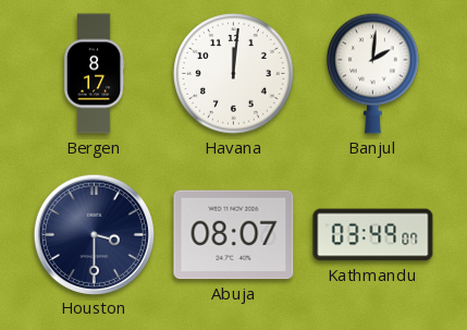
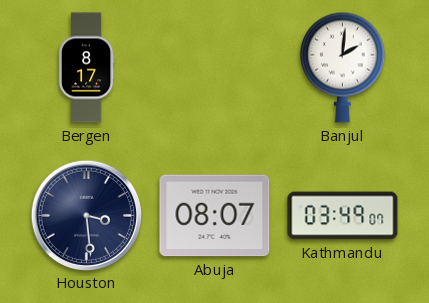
Havana: 12:01 -> none
Houston: 3:30 -> 3:29
